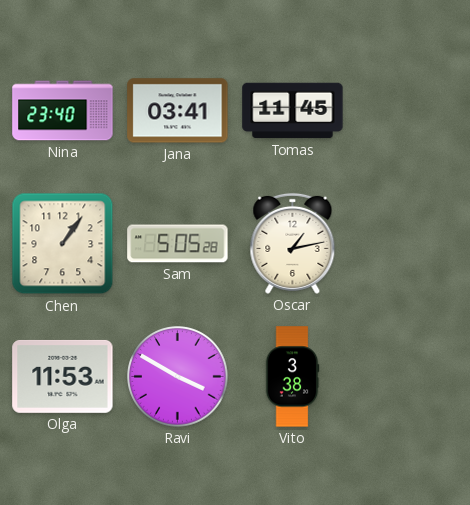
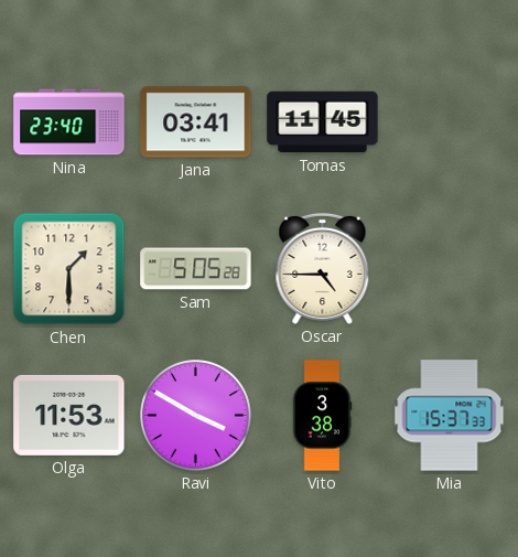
Chen: 1:06 -> 1:30
Oscar: 1:13 -> 4:45
Mia: none -> 15:37
